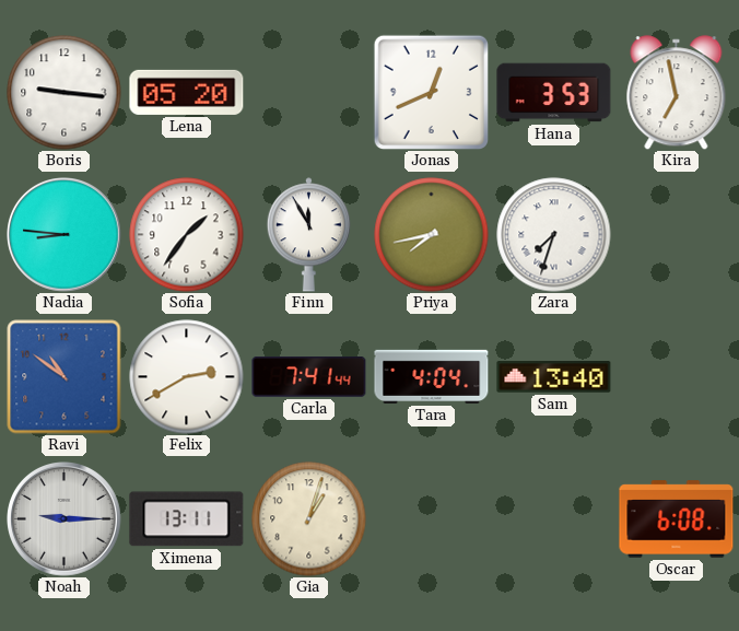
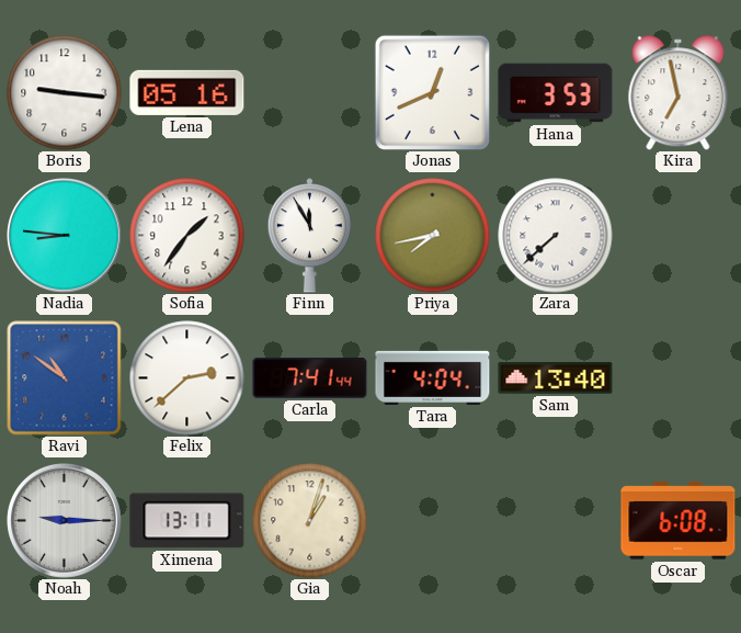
Lena: 05:20 -> 05:16
Zara: 7:33 -> 7:38
Felix: 2:40 -> 2:38
